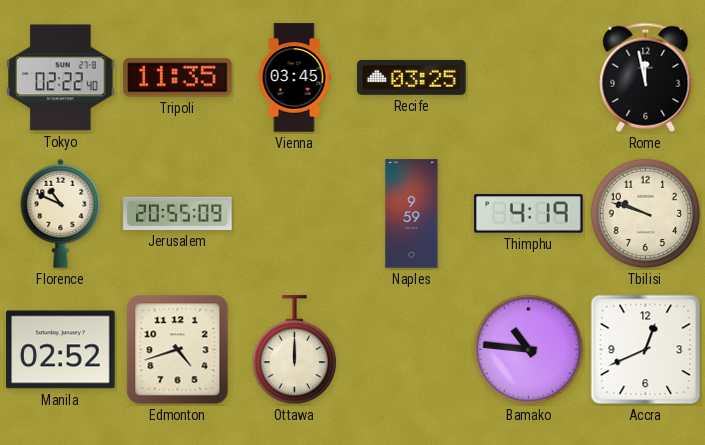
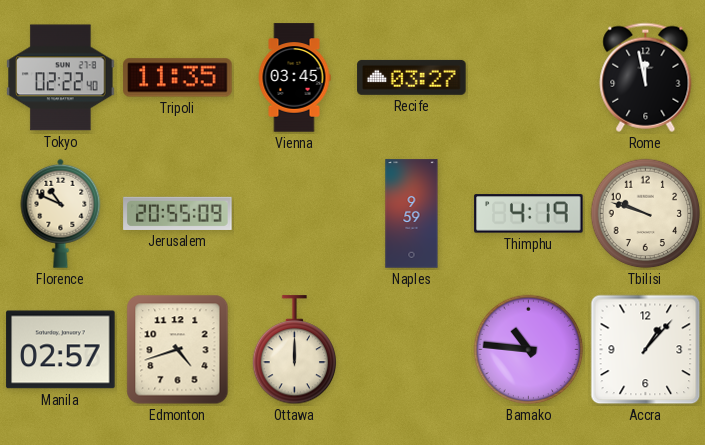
Recife: 03:25 -> 03:27
Manila: 02:52 -> 02:57
Accra: 12:41 -> 1:07
